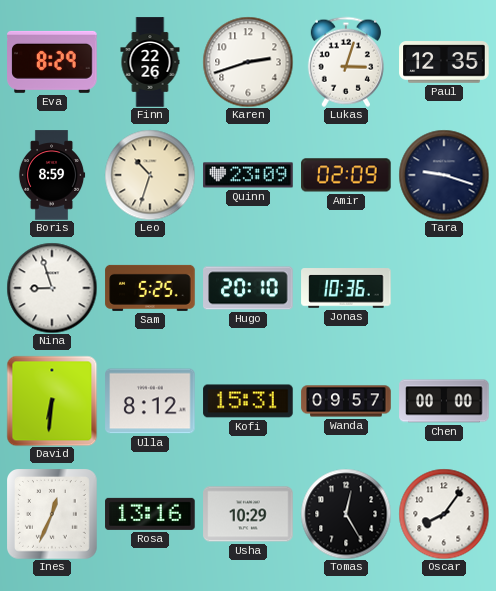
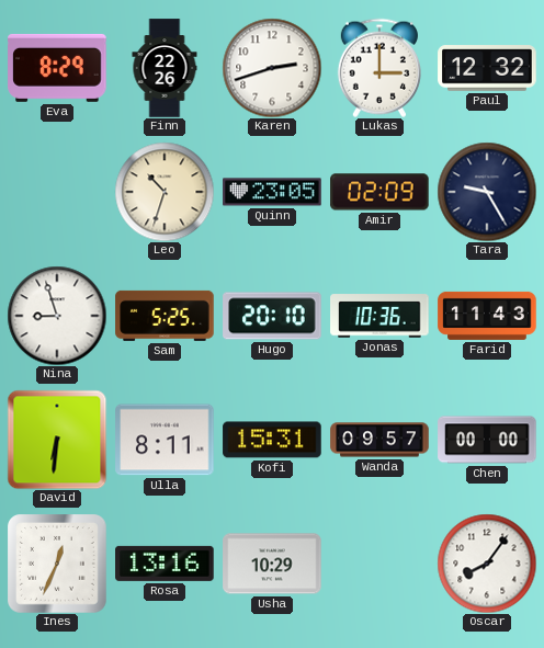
Lukas: 3:03 -> 3:00
Paul: 12:35 -> 12:32
Boris: 8:59 -> none
Quinn: 23:09 -> 23:05
Tara: 9:18 -> 9:25
Farid: none -> 11:43
Ulla: 8:12 -> 8:11
Tomas: 12:25 -> none
